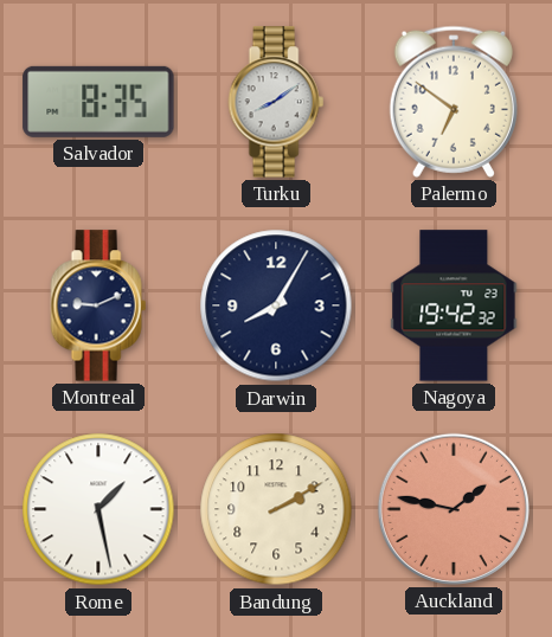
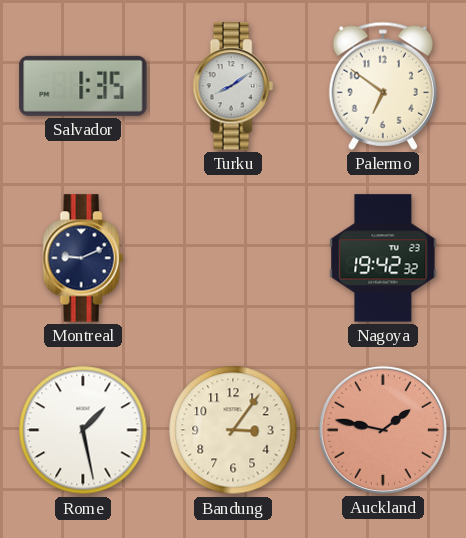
Salvador: 8:35 -> 1:35
Darwin: 8:05 -> none
Bandung: 2:10 -> 3:06
